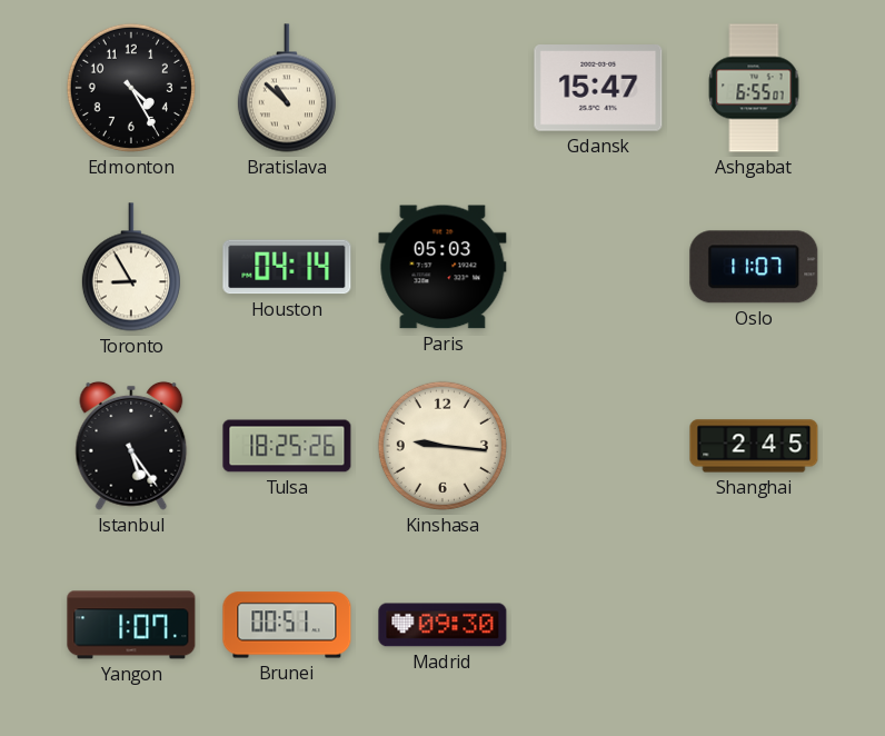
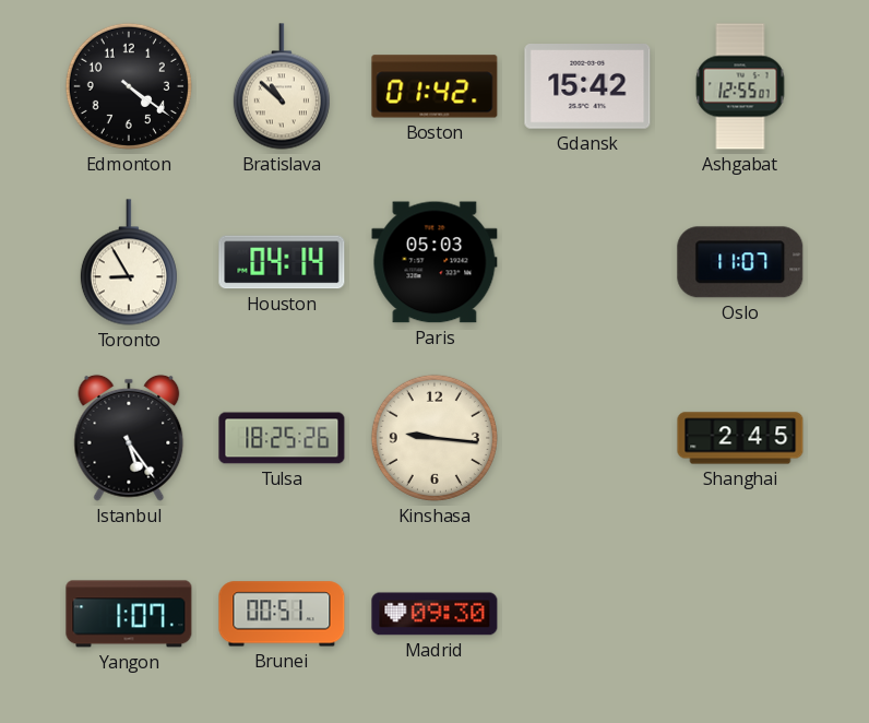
Edmonton: 4:25 -> 4:21
Boston: none -> 01:42
Gdansk: 15:47 -> 15:42
Ashgabat: 6:55 -> 12:55
